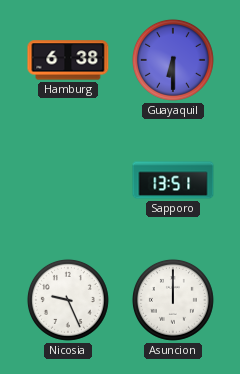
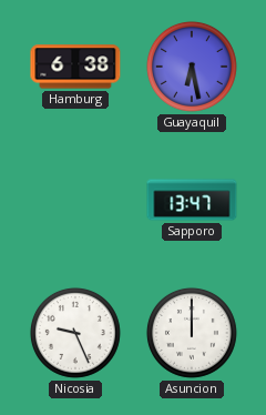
Guayaquil: 6:30 -> 6:28
Sapporo: 13:51 -> 13:47
